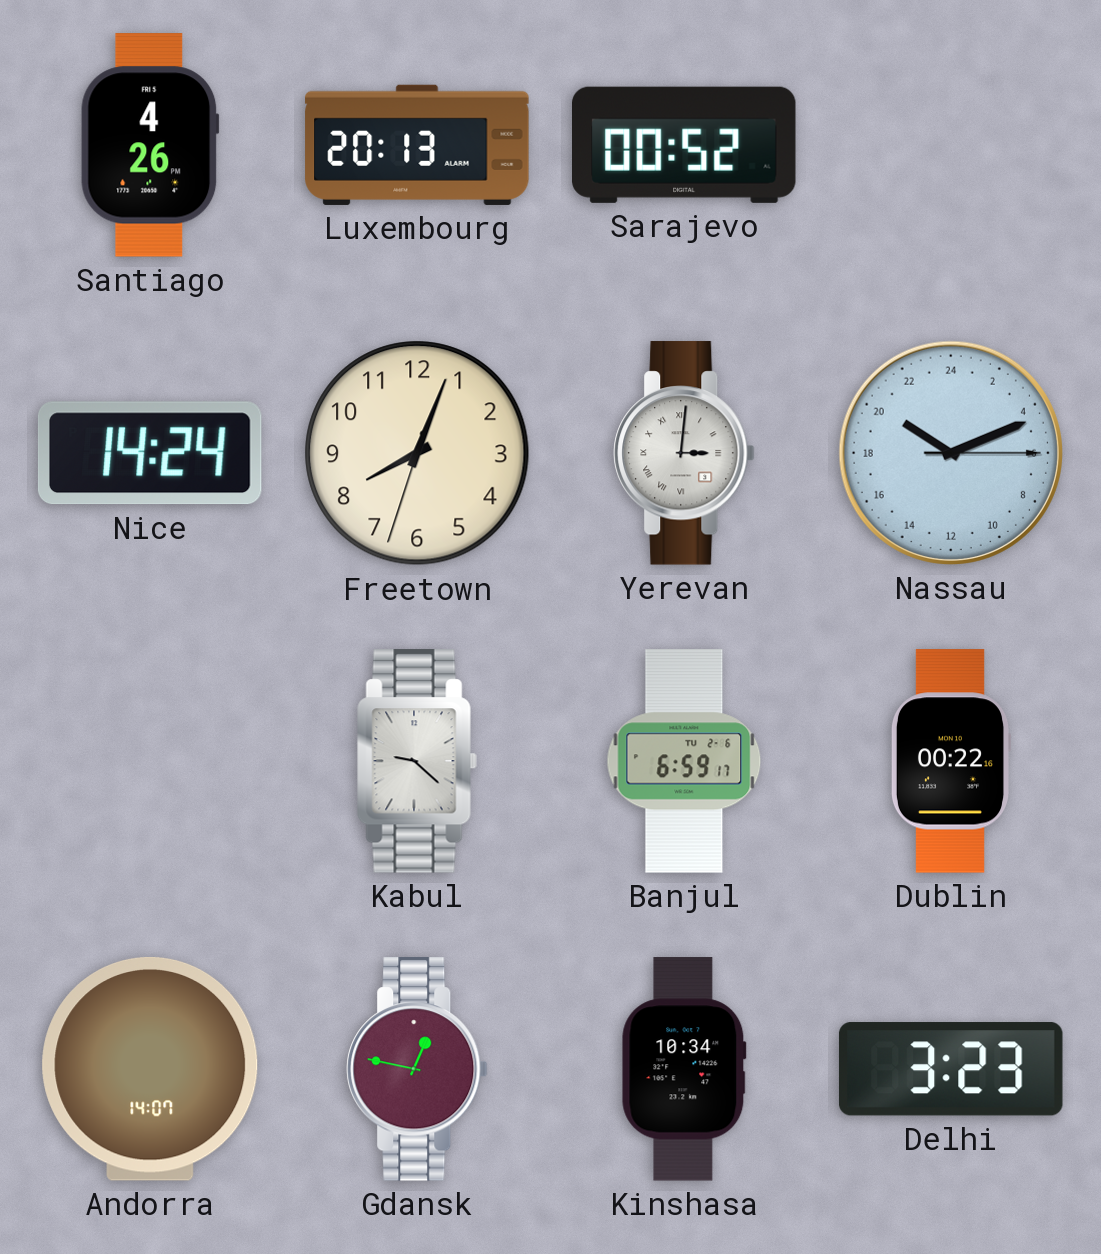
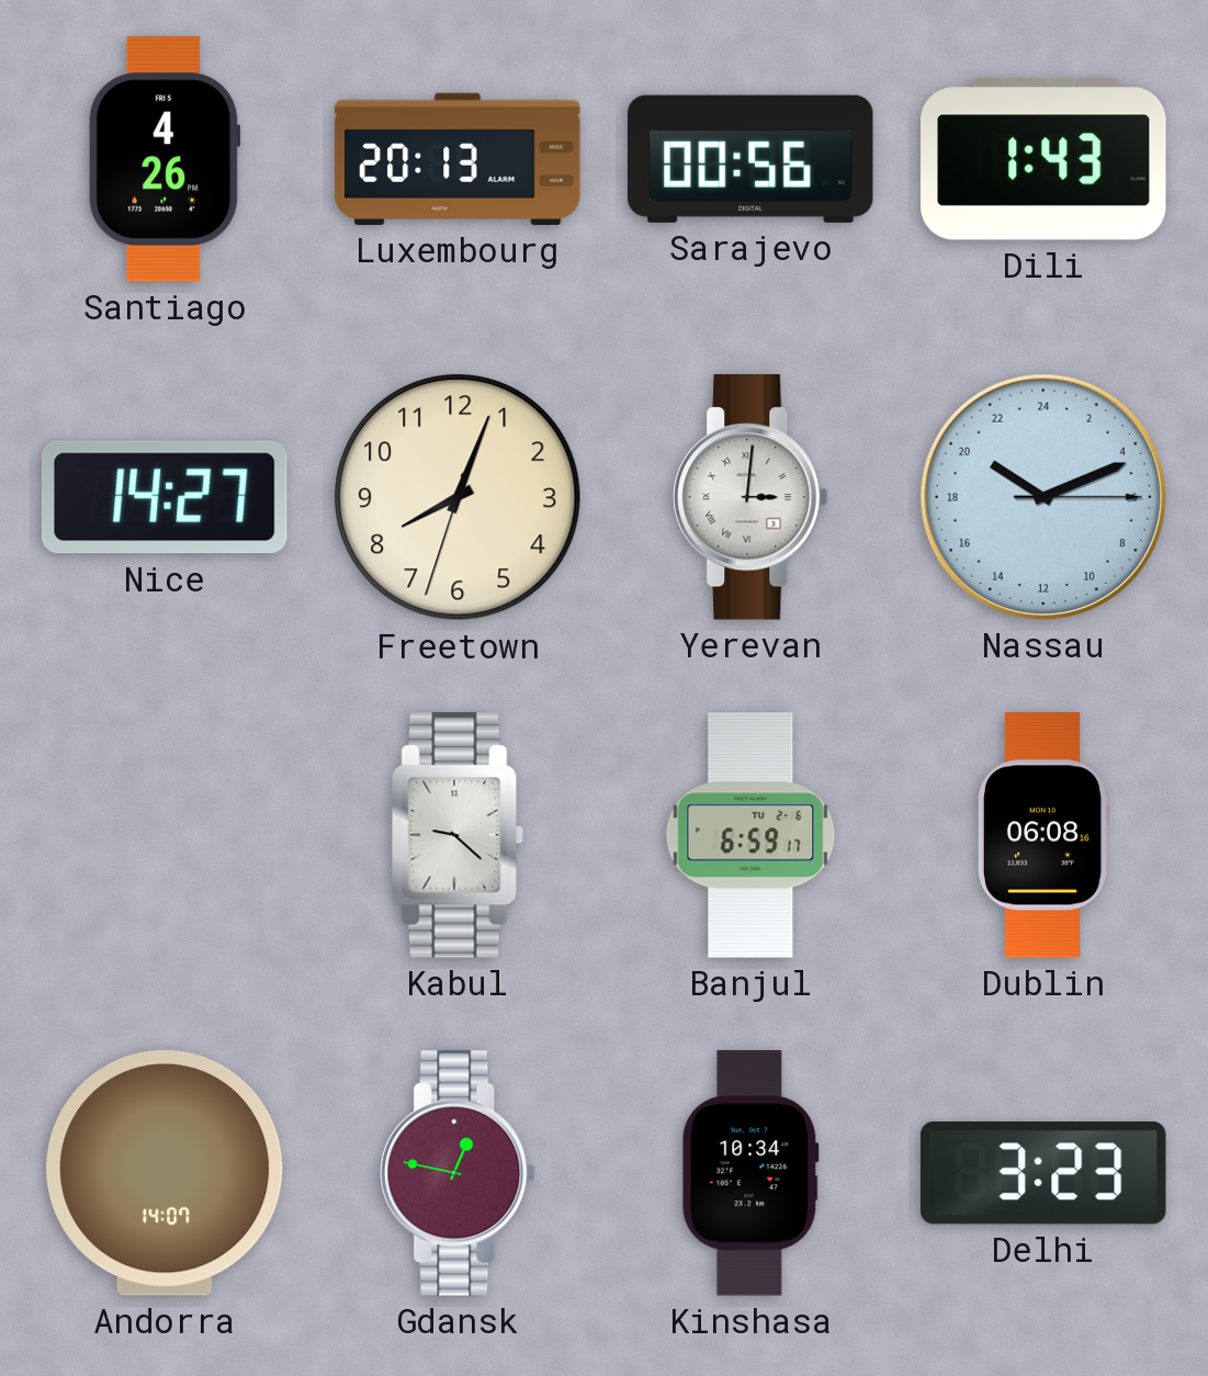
Sarajevo: 00:52 -> 00:56
Dili: none -> 1:43
Nice: 14:24 -> 14:27
Dublin: 00:22 -> 06:08
